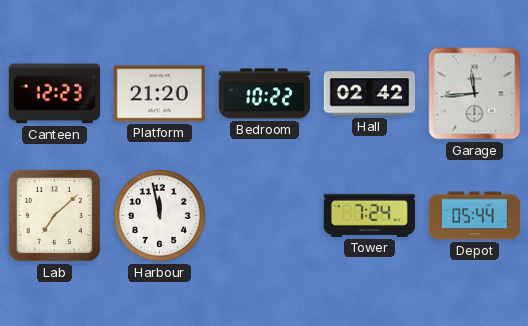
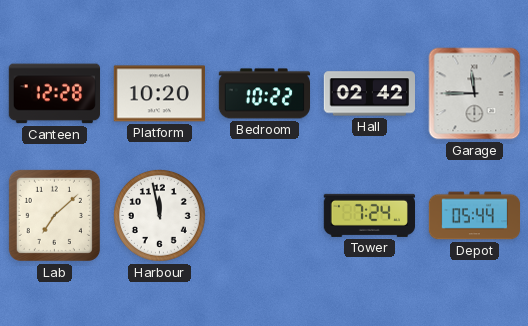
Canteen: 12:23 -> 12:28
Platform: 21:20 -> 10:20
Garage: 11:44 -> 11:45
